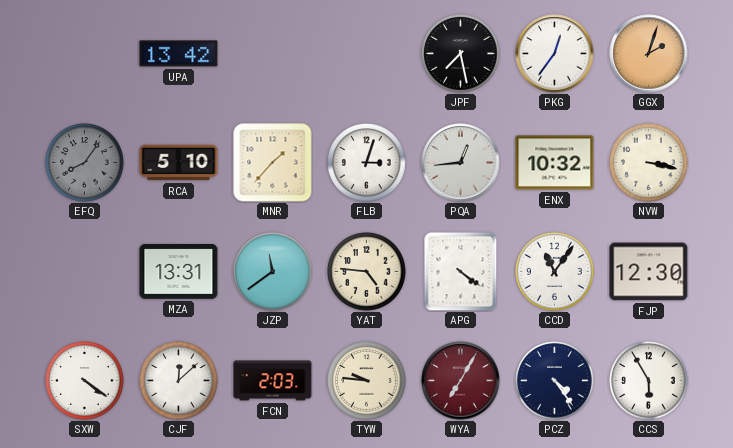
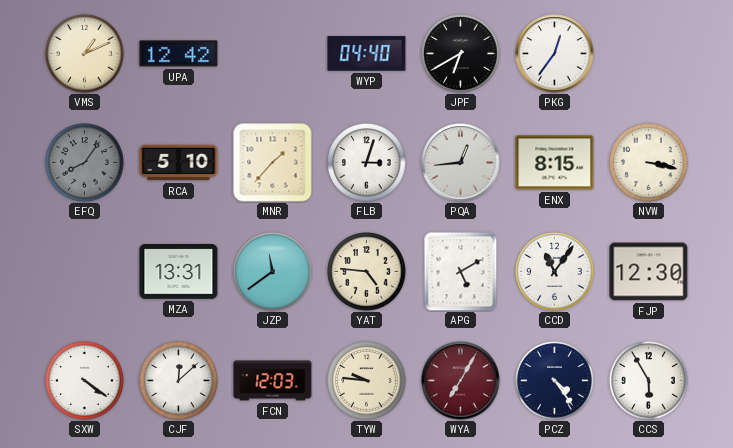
VMS: none -> 1:11
UPA: 13:42 -> 12:42
WYP: none -> 04:40
JPF: 7:28 -> 6:40
GGX: 2:03 -> none
ENX: 10:32 -> 8:15
APG: 4:21 -> 5:10
FCN: 2:03 -> 12:03
